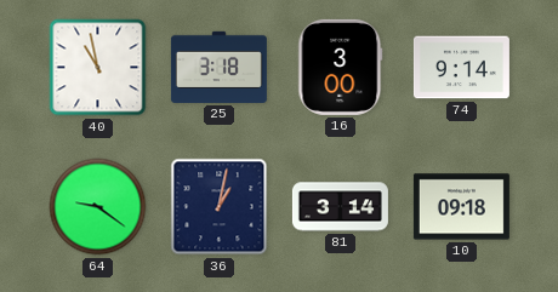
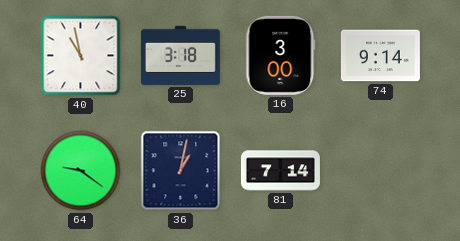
81: 3:14 -> 7:14
10: 09:18 -> none
